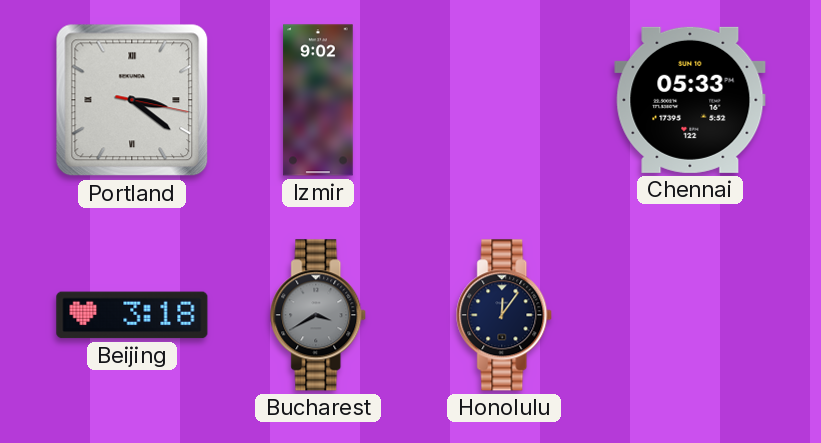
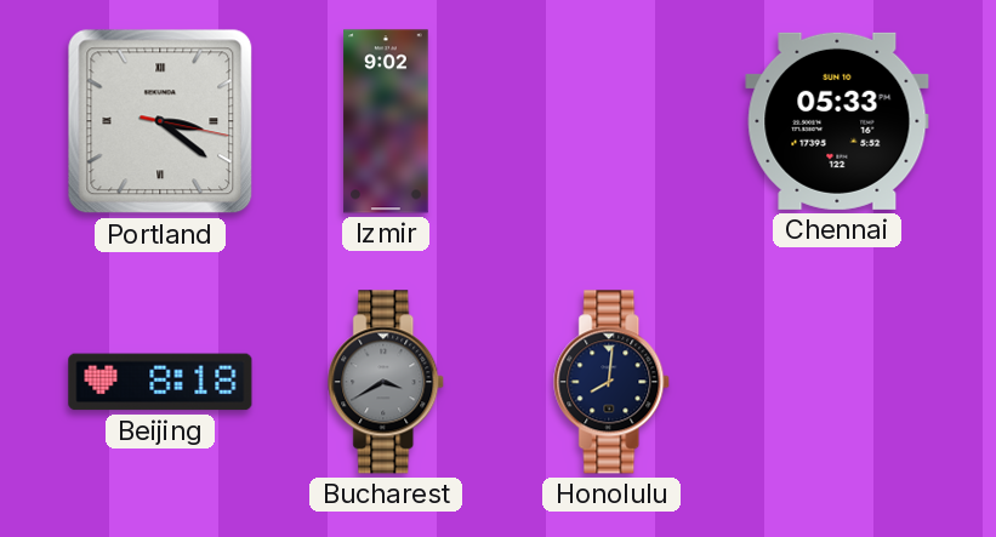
Beijing: 3:18 -> 8:18
Honolulu: 12:06 -> 8:01
